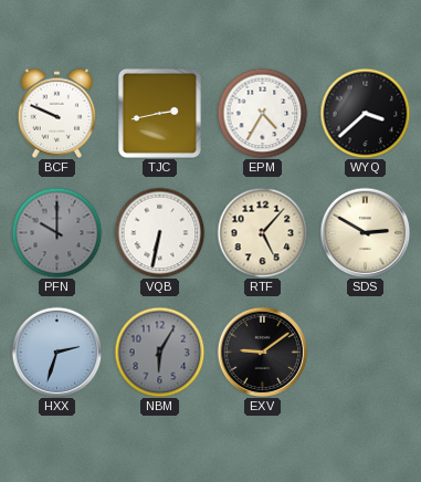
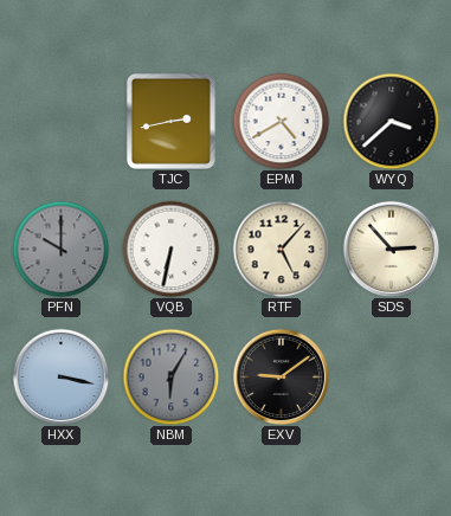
BCF: 9:49 -> none
EPM: 4:35 -> 4:40
SDS: 2:50 -> 2:53
HXX: 2:33 -> 3:17
